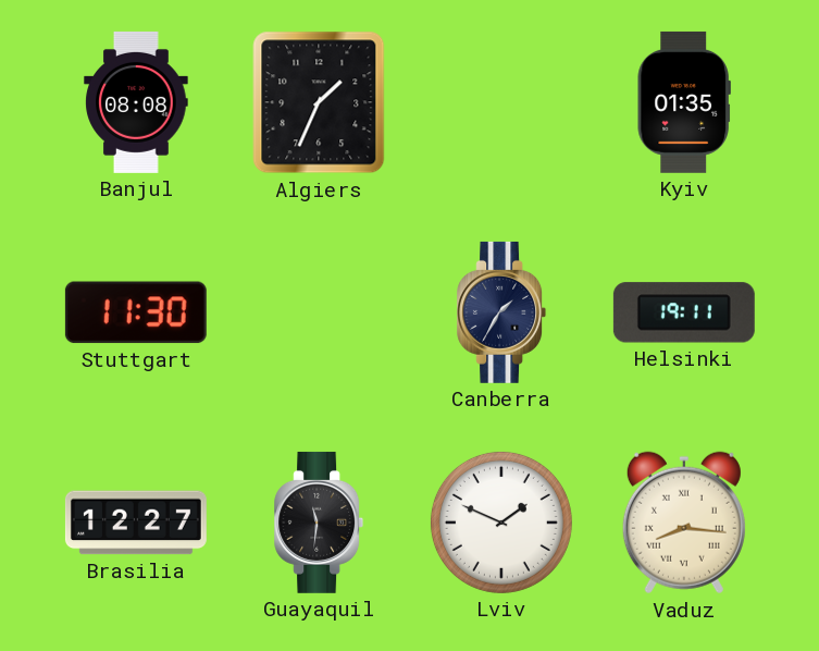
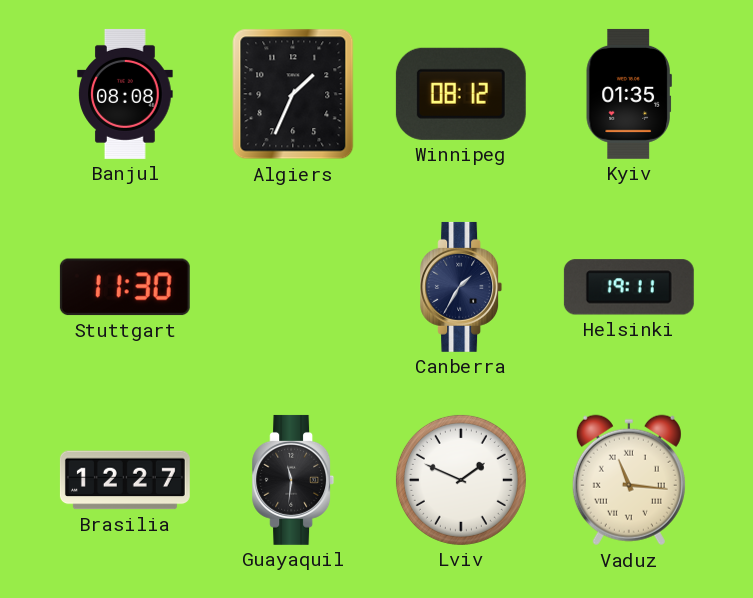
Winnipeg: none -> 08:12
Vaduz: 8:16 -> 11:16
